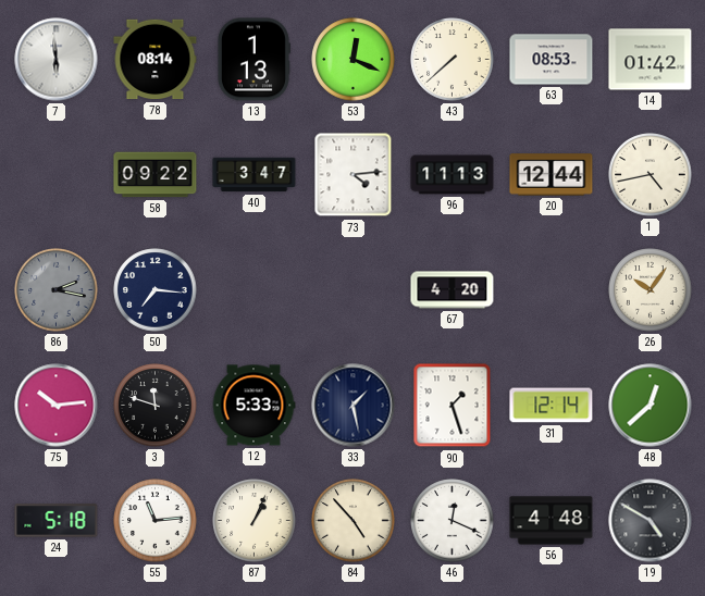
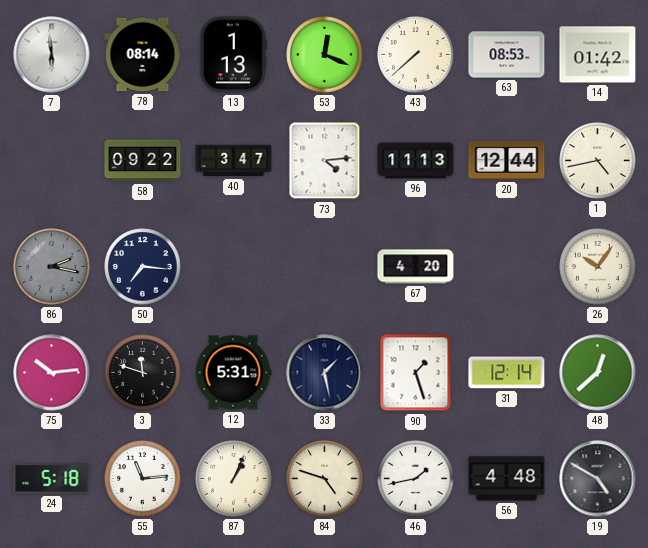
12: 5:33 -> 5:31
84: 4:53 -> 4:48
46: 12:19 -> 1:43
